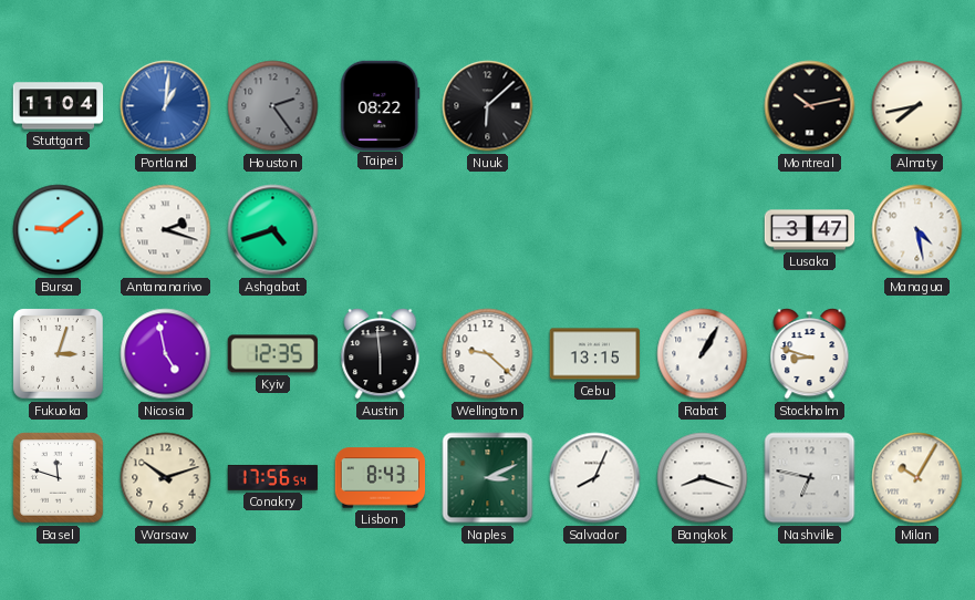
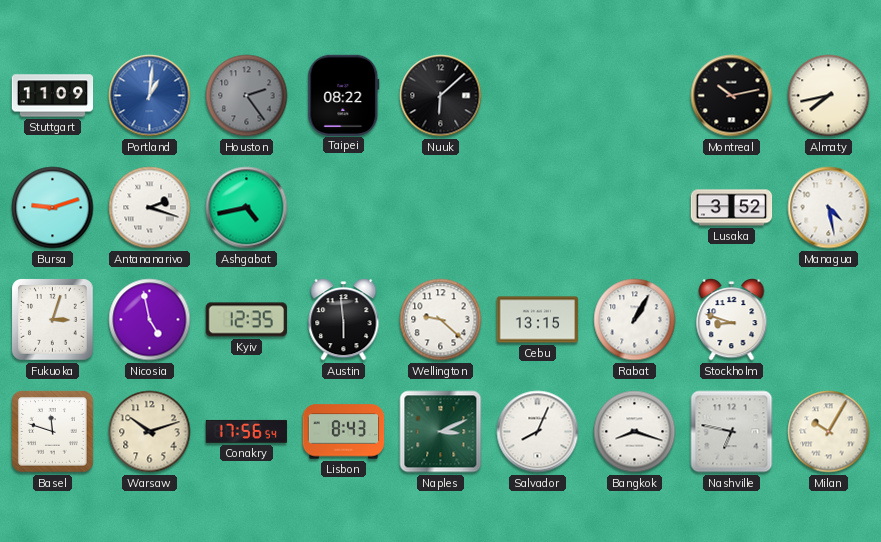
Stuttgart: 11:04 -> 11:09
Bursa: 9:09 -> 9:12
Ashgabat: 4:42 -> 4:43
Lusaka: 3:47 -> 3:52
